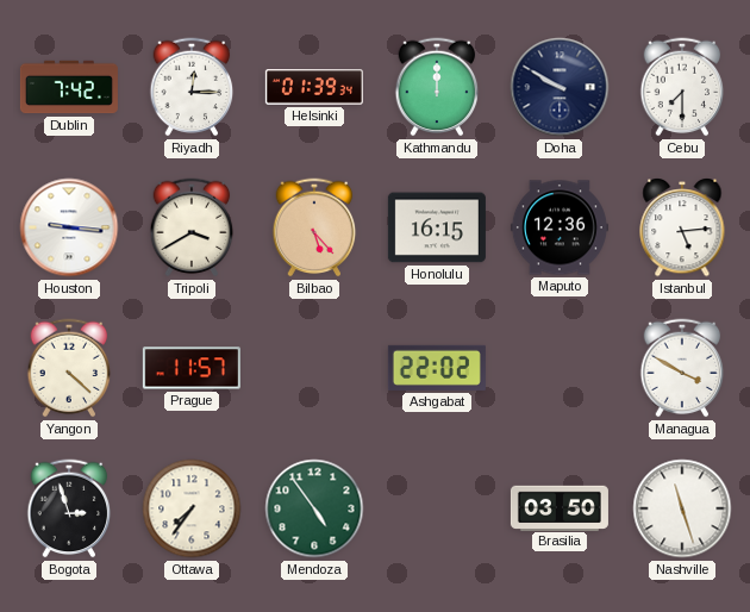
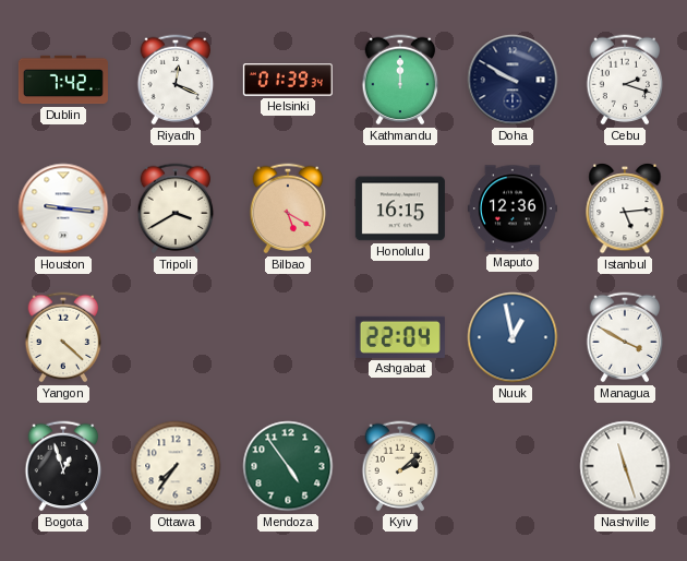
Riyadh: 12:15 -> 12:19
Cebu: 7:30 -> 2:18
Bilbao: 5:23 -> 5:20
Prague: 11:57 -> none
Ashgabat: 22:02 -> 22:04
Nuuk: none -> 12:58
Bogota: 2:57 -> 12:57
Kyiv: none -> 2:08
Brasilia: 03:50 -> none
